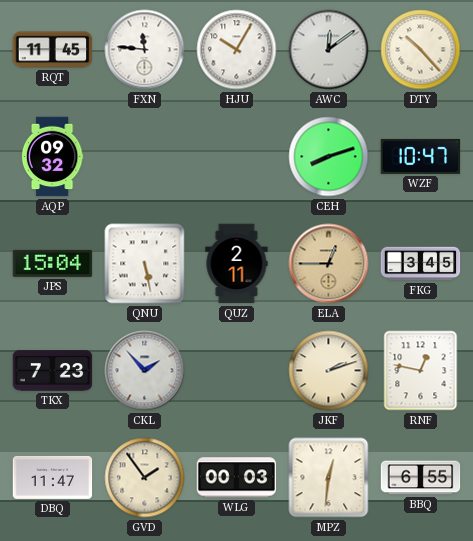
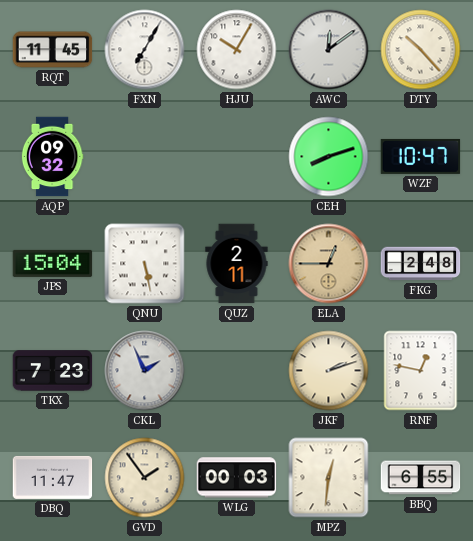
FXN: 11:46 -> 7:05
FKG: 3:45 -> 2:48
CKL: 1:53 -> 1:56
